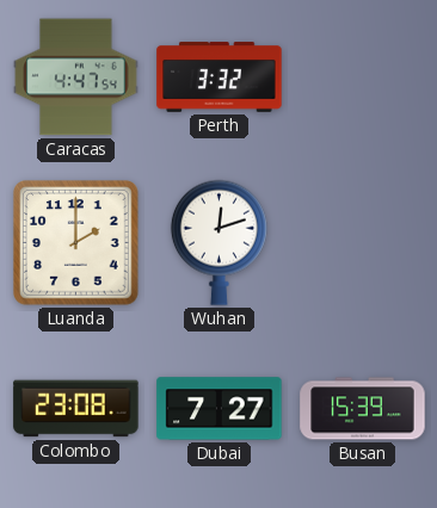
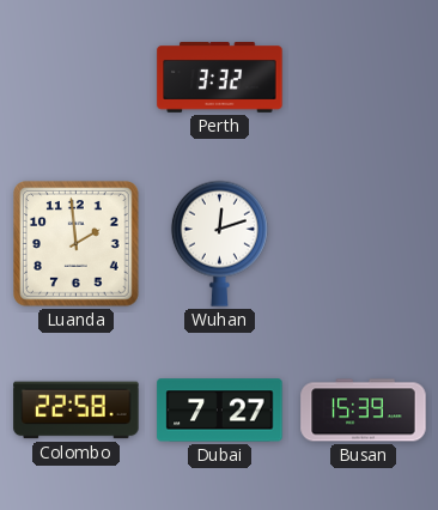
Caracas: 4:47 -> none
Luanda: 2:00 -> 1:59
Colombo: 23:08 -> 22:58
